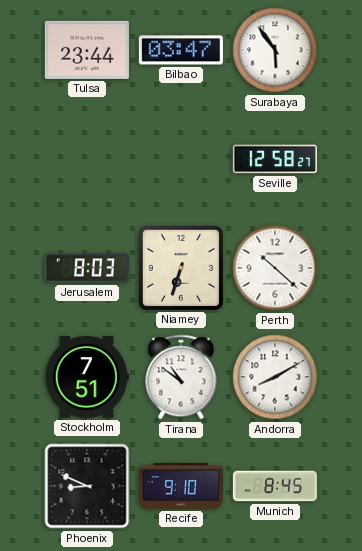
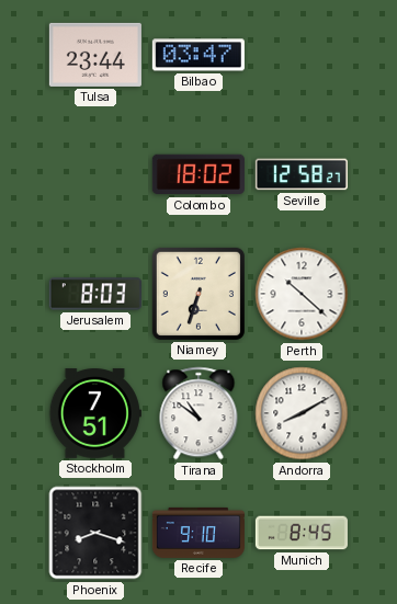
Surabaya: 5:54 -> none
Colombo: none -> 18:02
Phoenix: 8:49 -> 8:18
